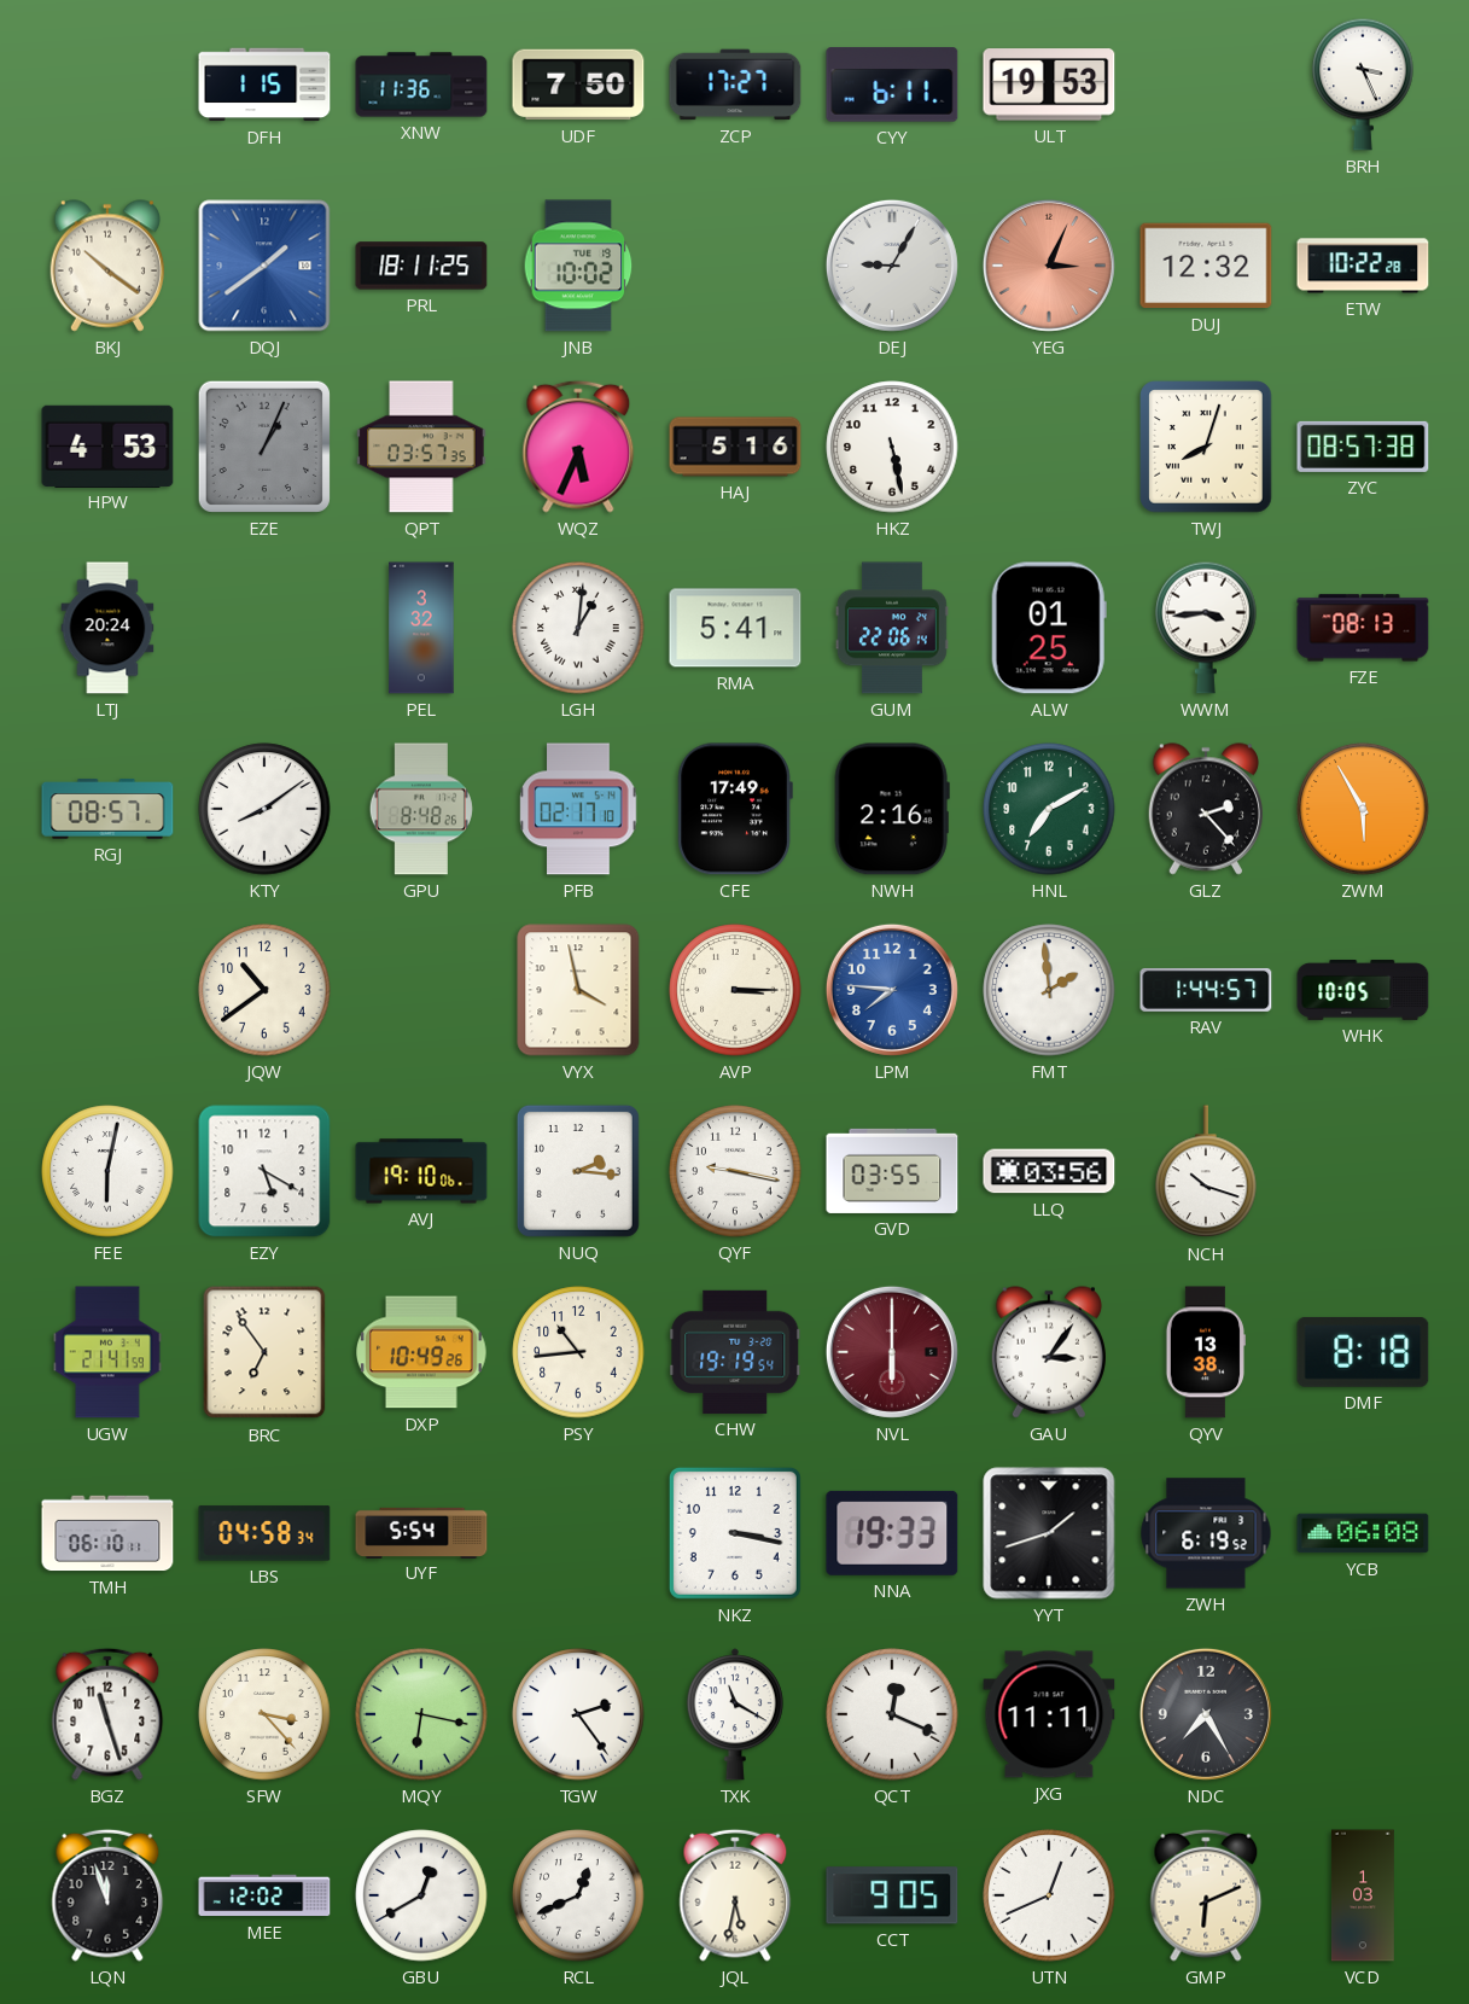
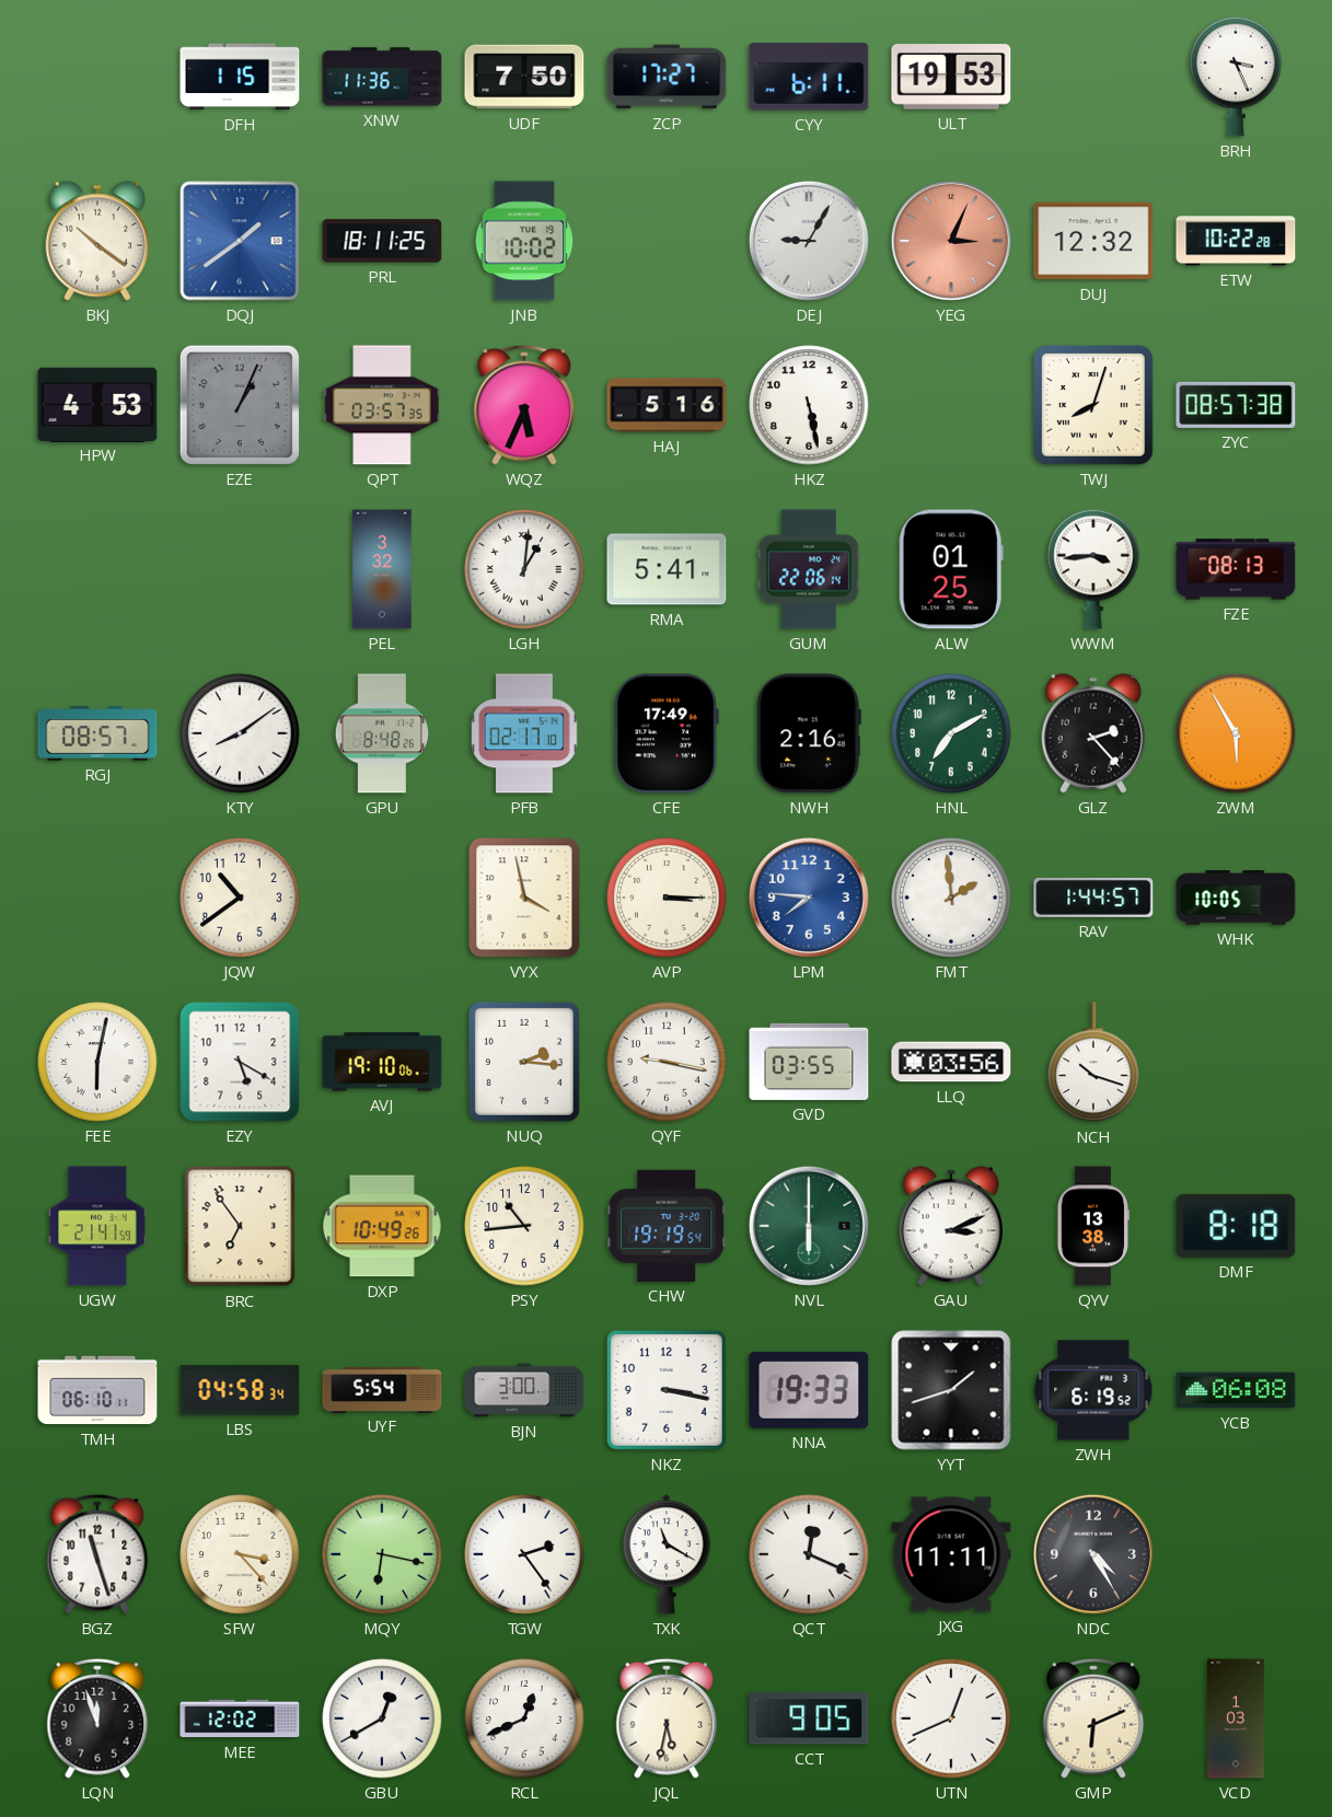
LTJ: 20:24 -> none
NVL dial: burgundy -> green
GAU: 3:06 -> 3:11
BJN: none -> 3:00
NDC: 7:25 -> 4:25
